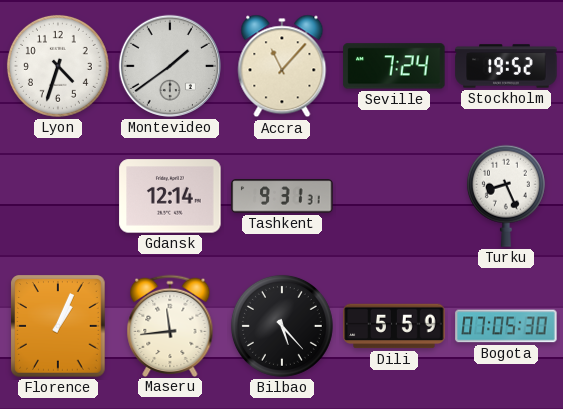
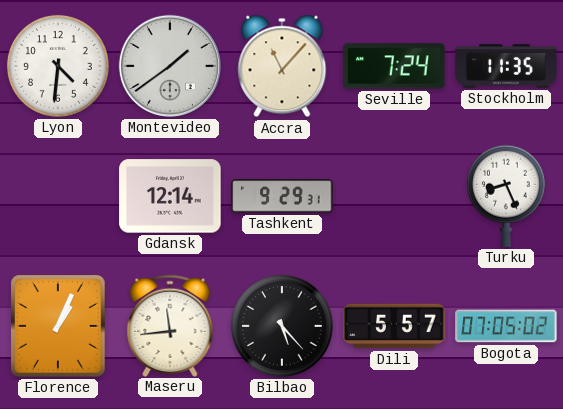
Lyon: 4:33 -> 4:31
Stockholm: 19:52 -> 11:35
Tashkent: 9:31 -> 9:29
Dili: 5:59 -> 5:57
Bogota: 07:05:30 -> 07:05:02
